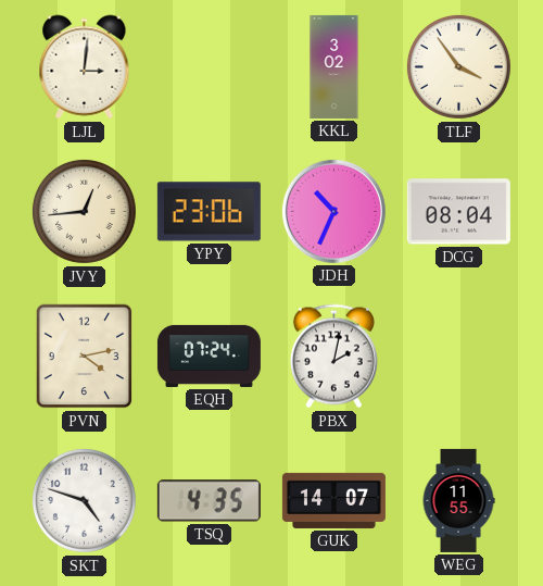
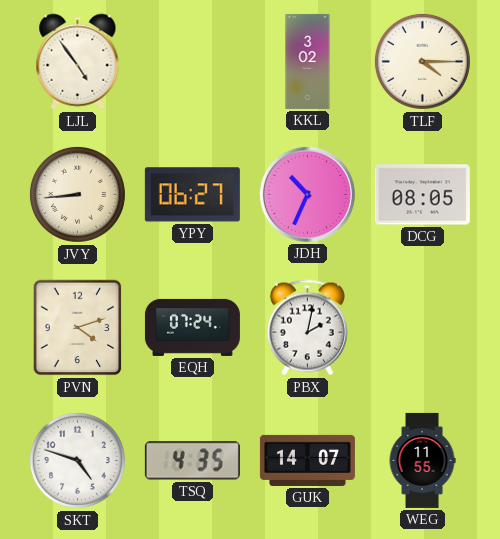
LJL: 3:01 -> 4:54
TLF: 3:54 -> 4:15
JVY: 12:44 -> 8:44
YPY: 23:06 -> 06:27
DCG: 08:04 -> 08:05
PVN: 4:13 -> 4:12
